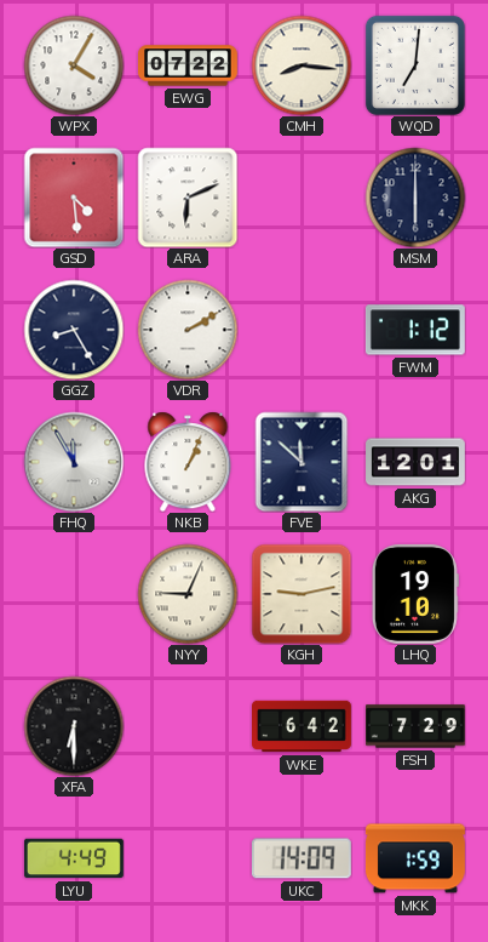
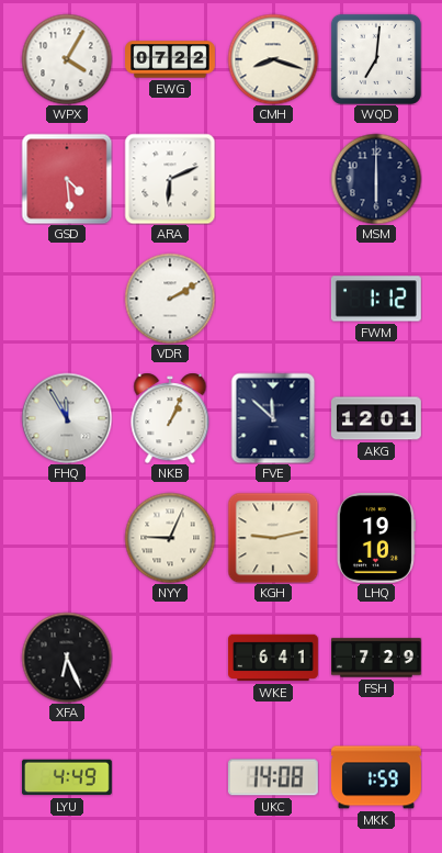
CMH: 8:16 -> 8:18
GGZ: 8:25 -> none
XFA: 6:30 -> 6:26
WKE: 6:42 -> 6:41
UKC: 14:09 -> 14:08
